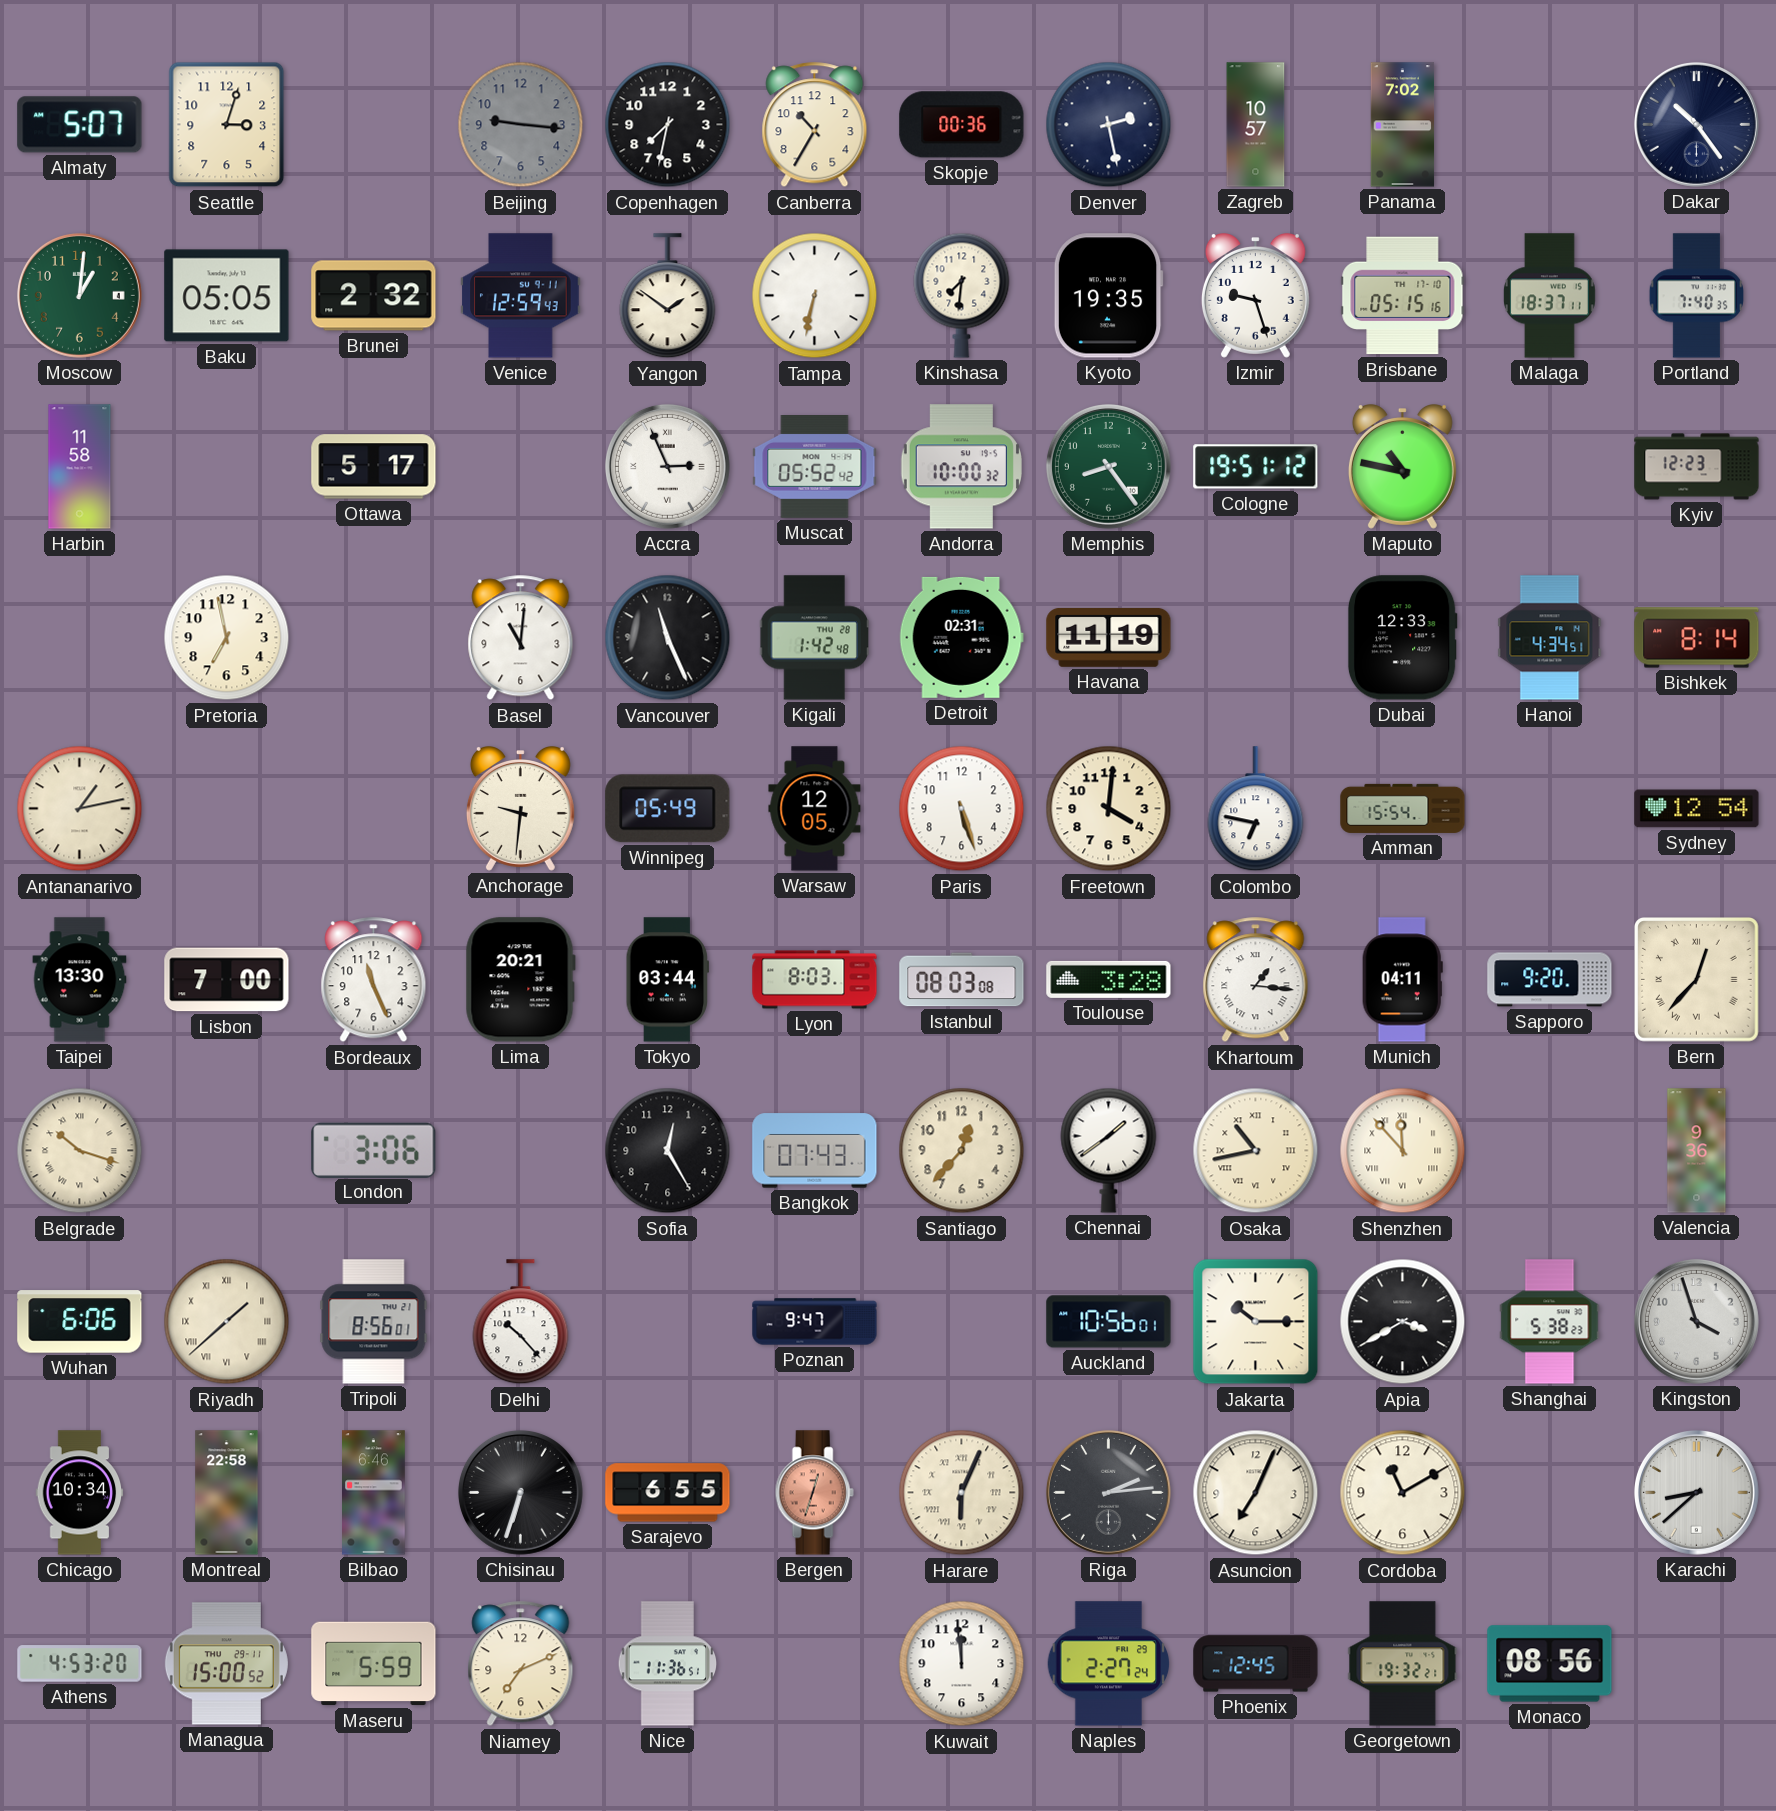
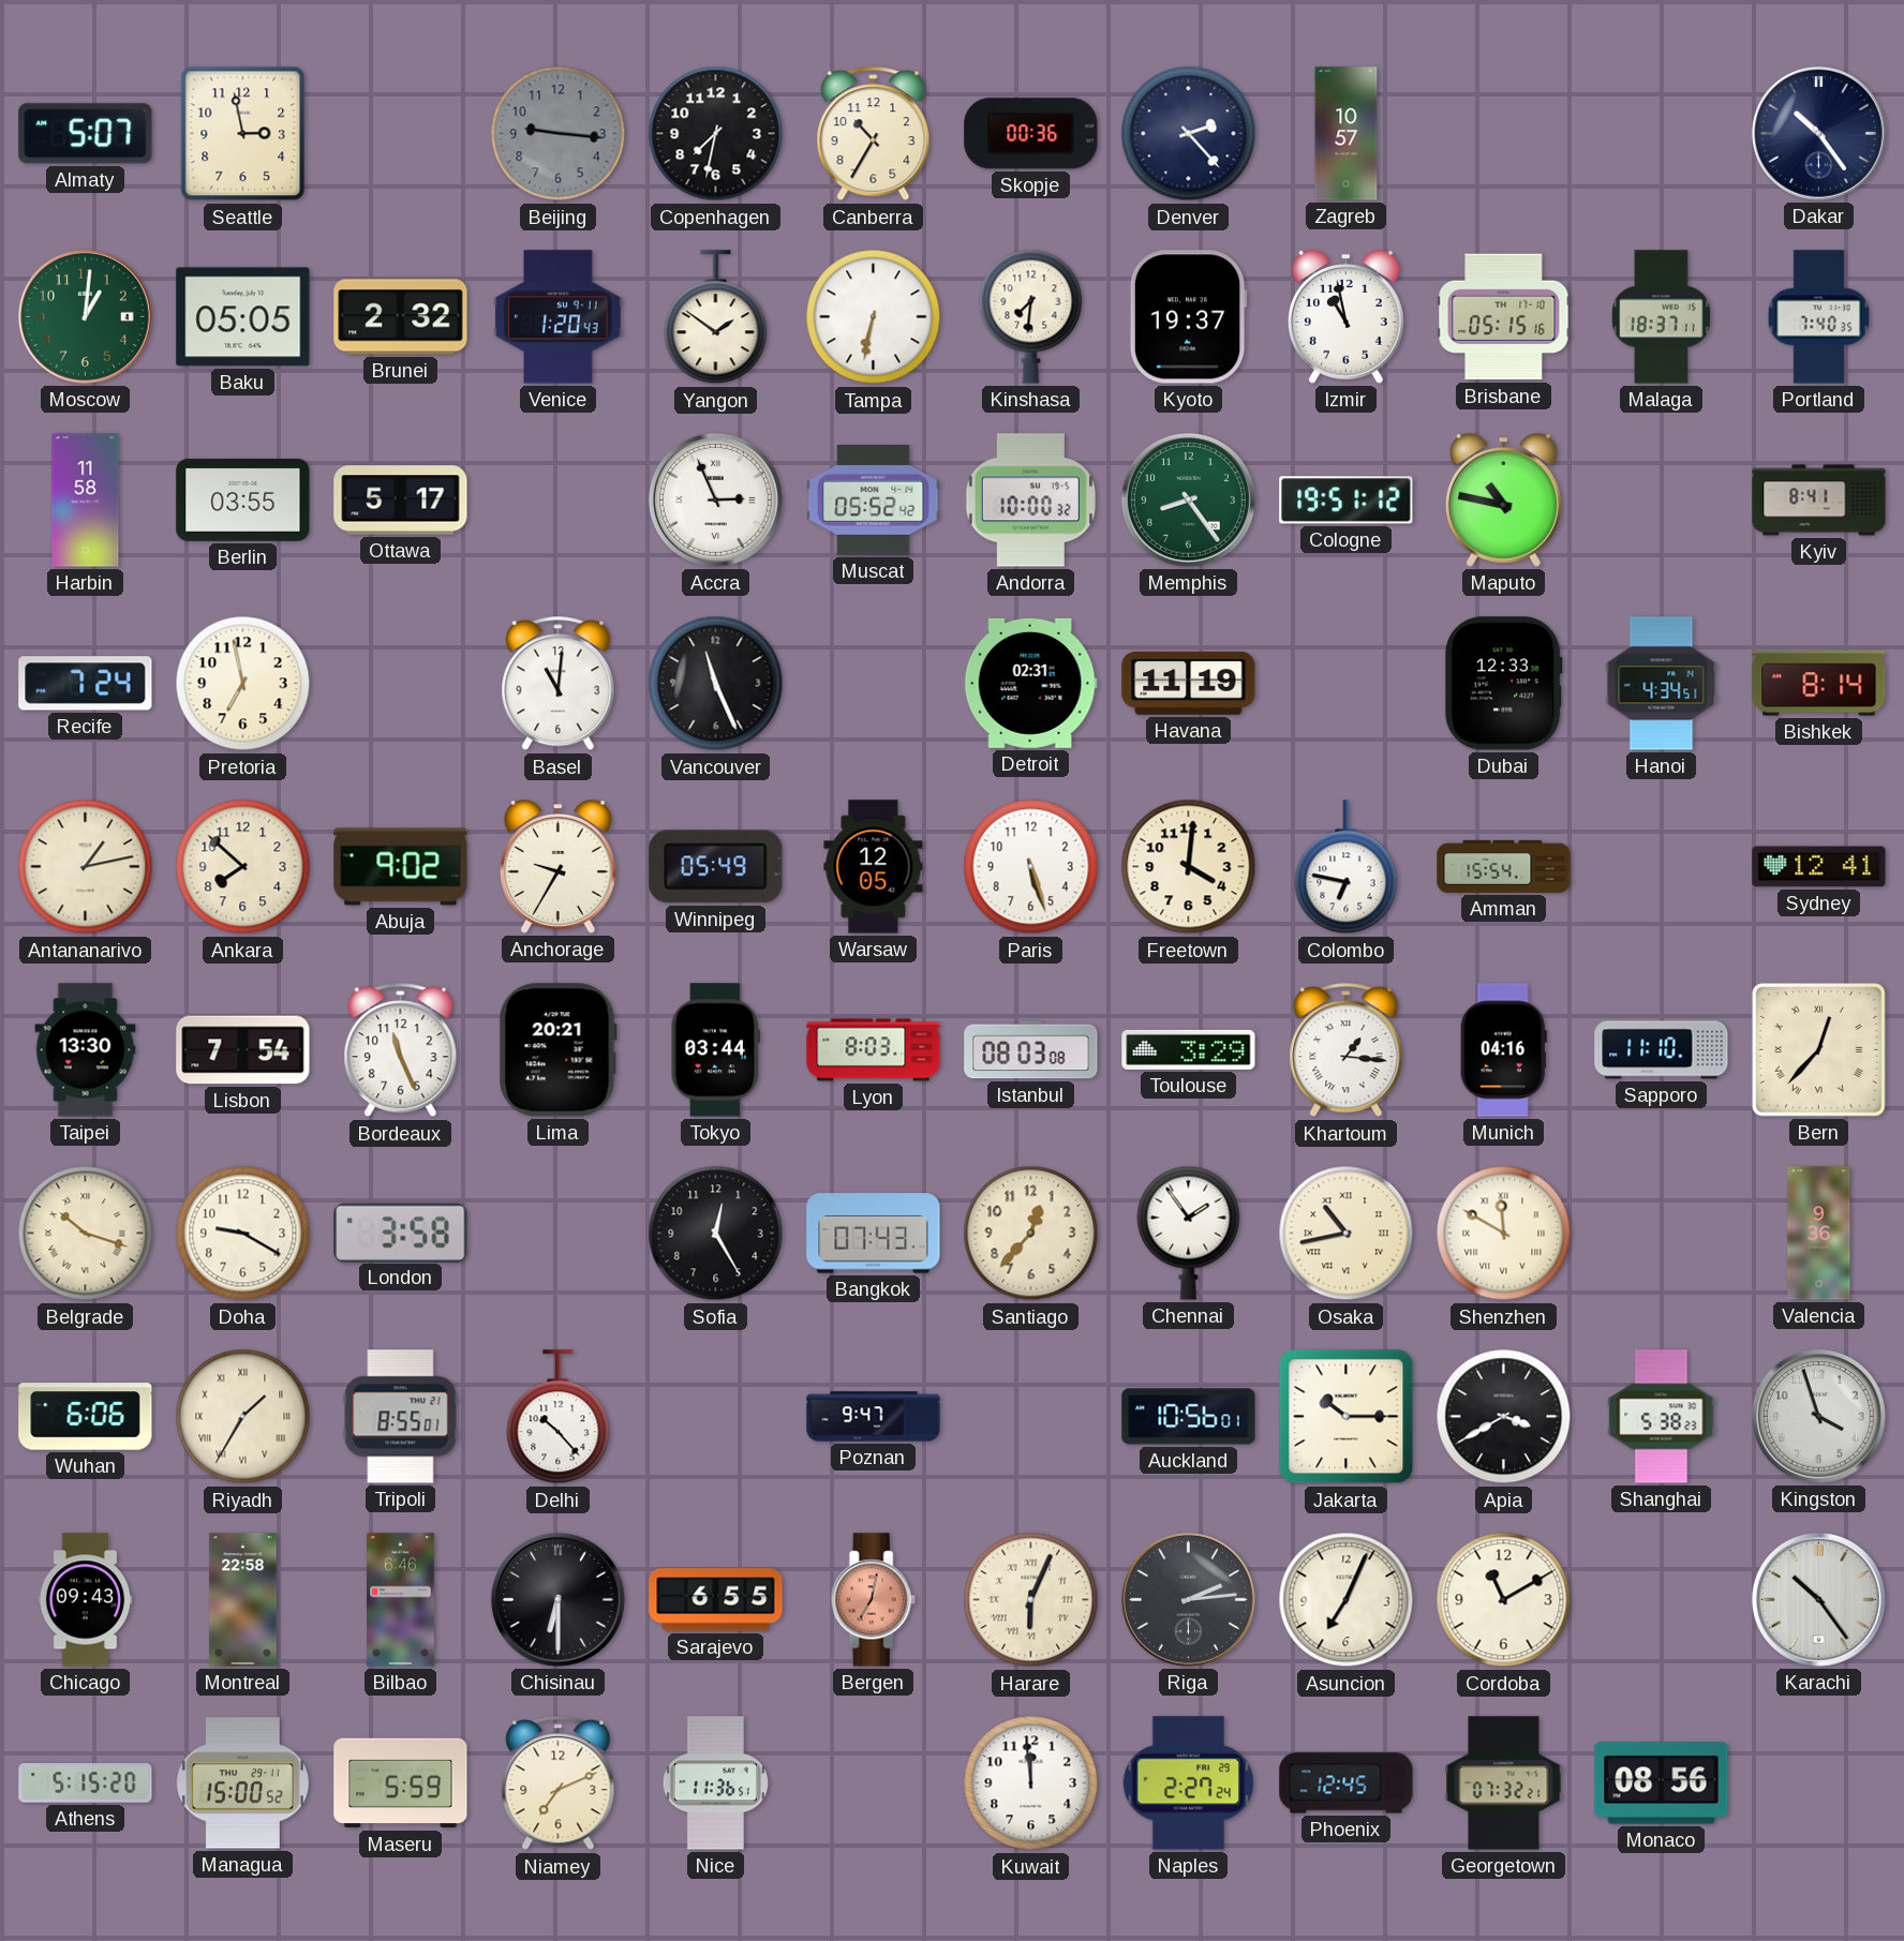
Seattle: 3:03 -> 2:58
Denver: 2:28 -> 2:23
Panama: 7:02 -> none
Venice: 12:59 -> 1:20
Kyoto: 19:35 -> 19:37
Izmir: 9:27 -> 10:58
Berlin: none -> 03:55
Kyiv: 12:23 -> 8:41
Recife: none -> 7:24
Kigali: 1:42 -> none
Ankara: none -> 7:52
Abuja: none -> 9:02
Anchorage: 9:31 -> 9:35
Sydney: 12:54 -> 12:41
Lisbon: 7:00 -> 7:54
Toulouse: 3:28 -> 3:29
Munich: 04:11 -> 04:16
Sapporo: 9:20 -> 11:10
Doha: none -> 9:20
London: 3:06 -> 3:58
Chennai: 1:39 -> 1:54
Shenzhen: 11:53 -> 11:50
Riyadh: 1:38 -> 1:35
Tripoli: 8:56 -> 8:55
Chicago: 10:34 -> 09:43
Chisinau: 6:33 -> 6:30
Bergen: 12:33 -> 7:02
Karachi: 8:38 -> 10:24
Athens: 4:53 -> 5:15
Georgetown: 19:32 -> 07:32
